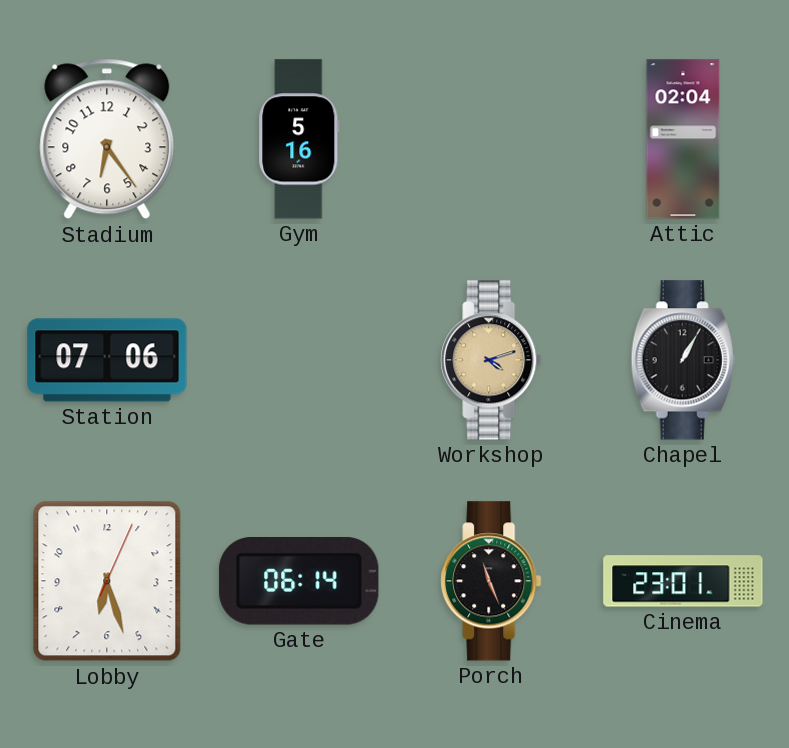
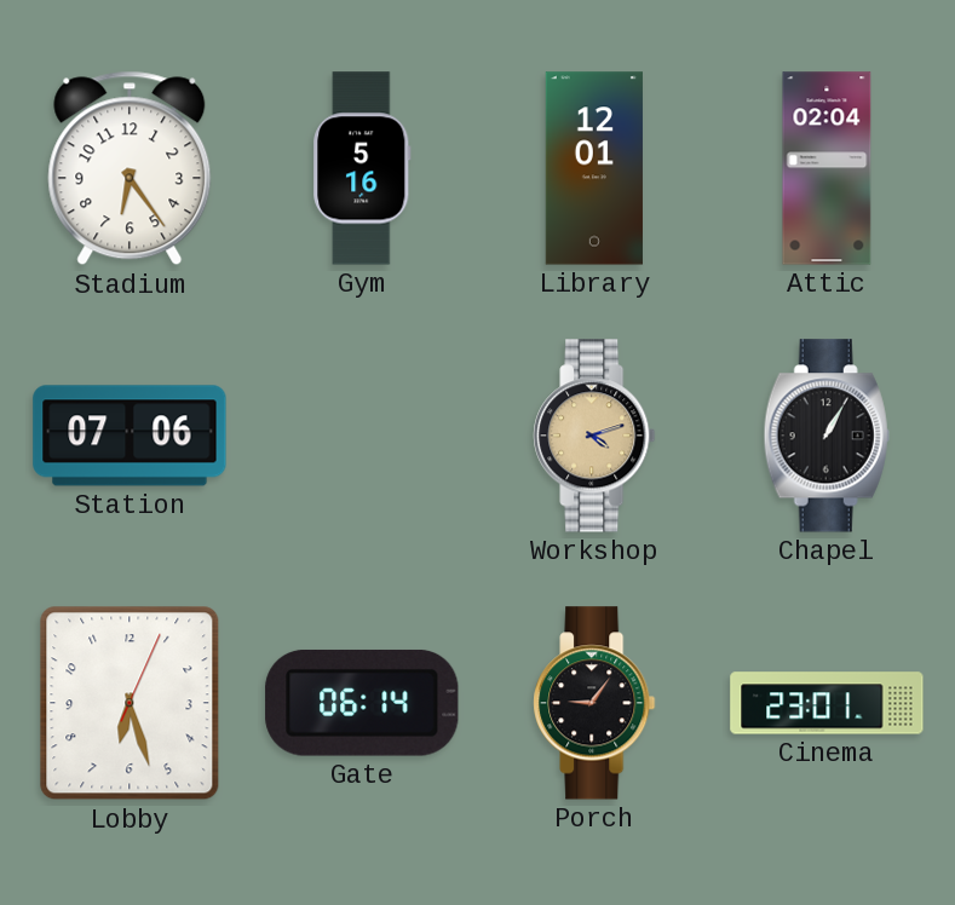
Library: none -> 12:01
Porch: 11:26 -> 9:06
